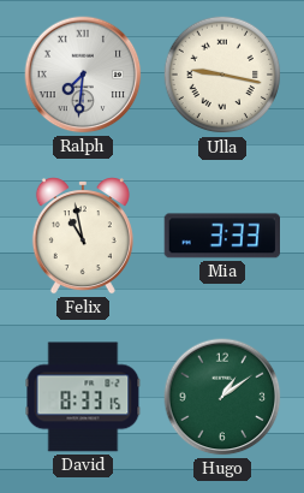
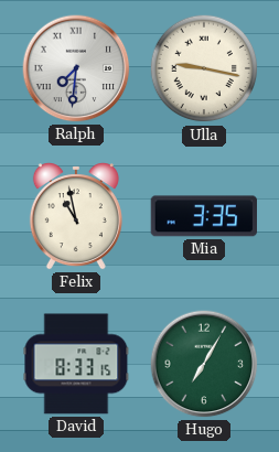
Mia: 3:33 -> 3:35
Hugo: 1:09 -> 7:05
